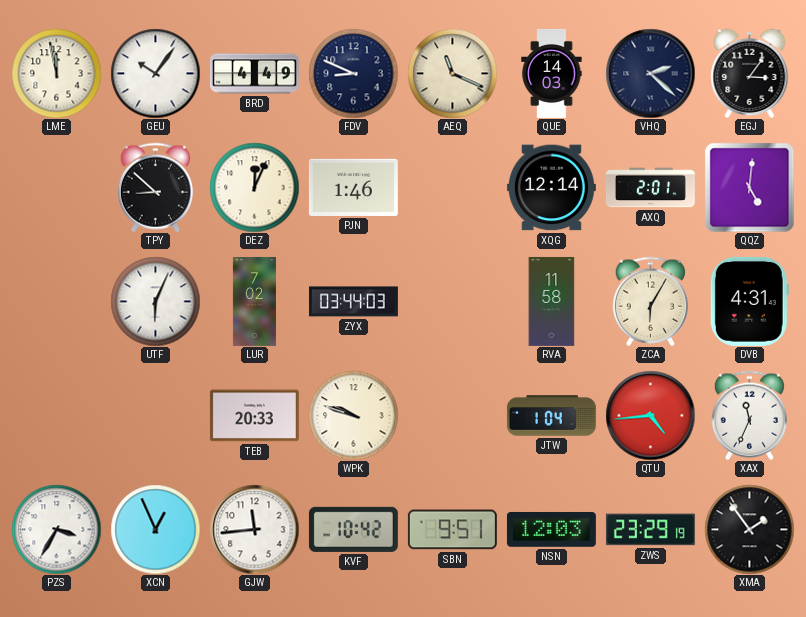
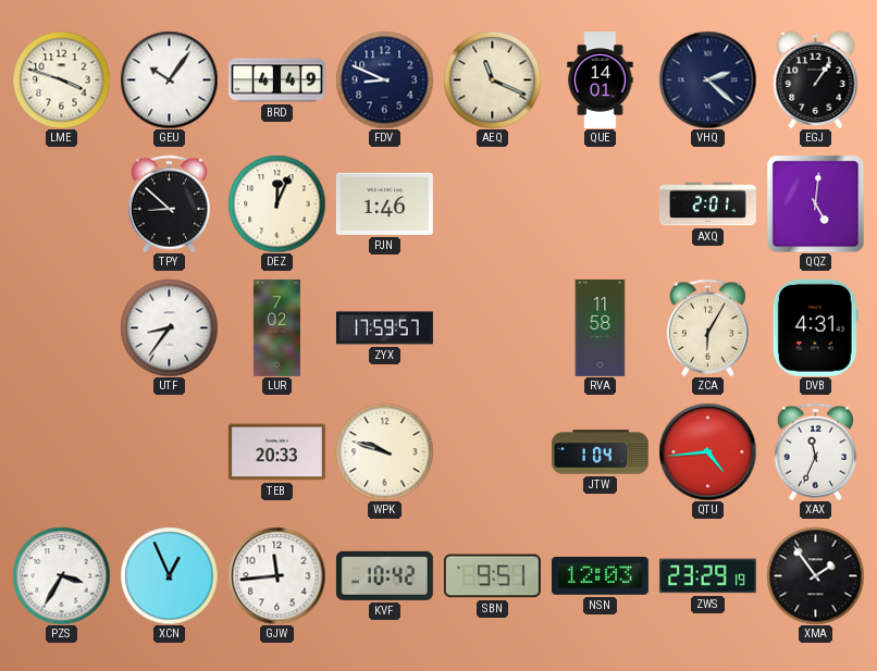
LME: 11:58 -> 3:48
QUE: 14:03 -> 14:01
EGJ: 3:06 -> 1:06
XQG: 12:14 -> none
UTF: 6:04 -> 8:36
ZYX: 03:44 -> 17:59
